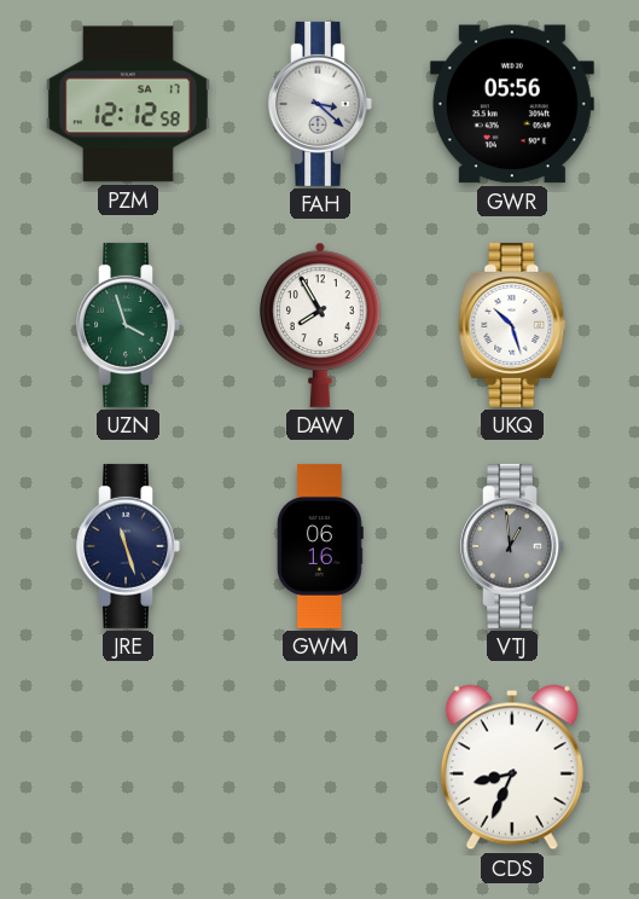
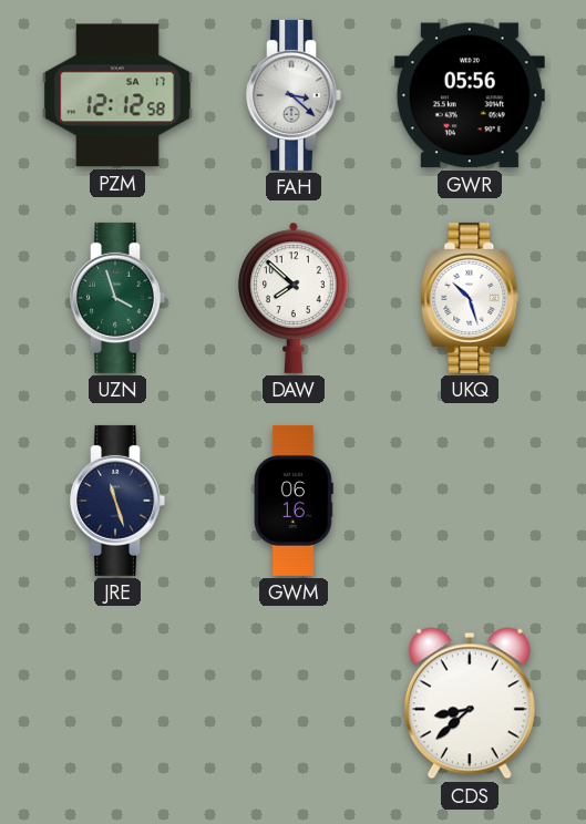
DAW: 7:55 -> 7:52
VTJ: 12:59 -> none
CDS: 8:34 -> 8:38
